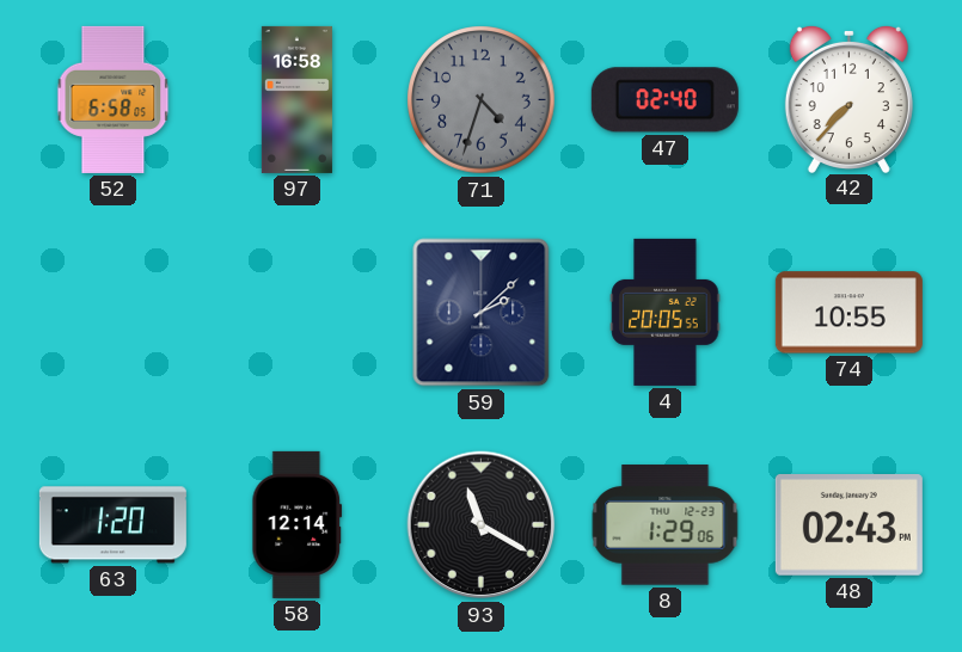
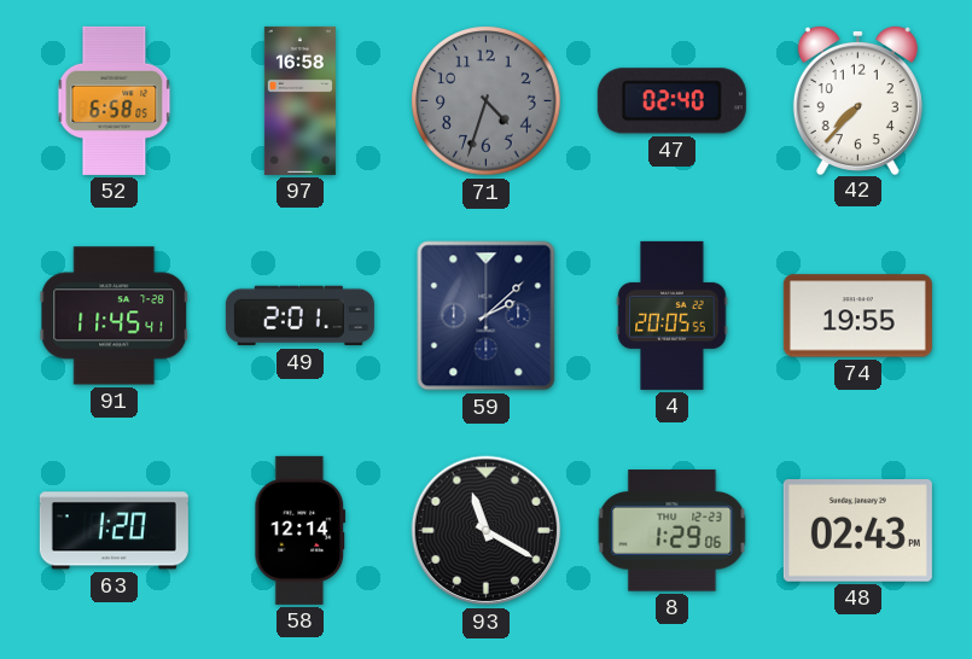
91: none -> 11:45
49: none -> 2:01
74: 10:55 -> 19:55
